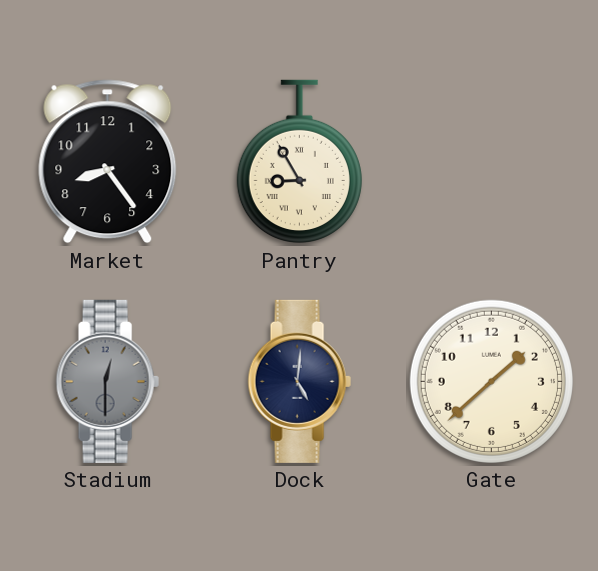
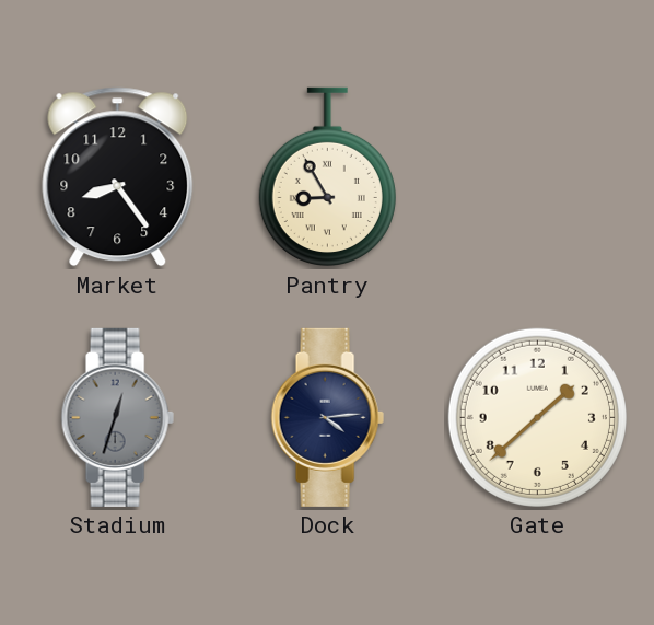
Stadium: 12:30 -> 12:33
Dock: 5:01 -> 4:14
